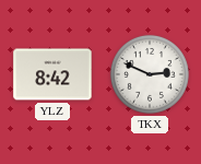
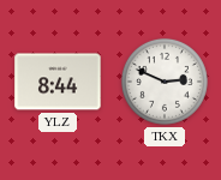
YLZ: 8:42 -> 8:44
